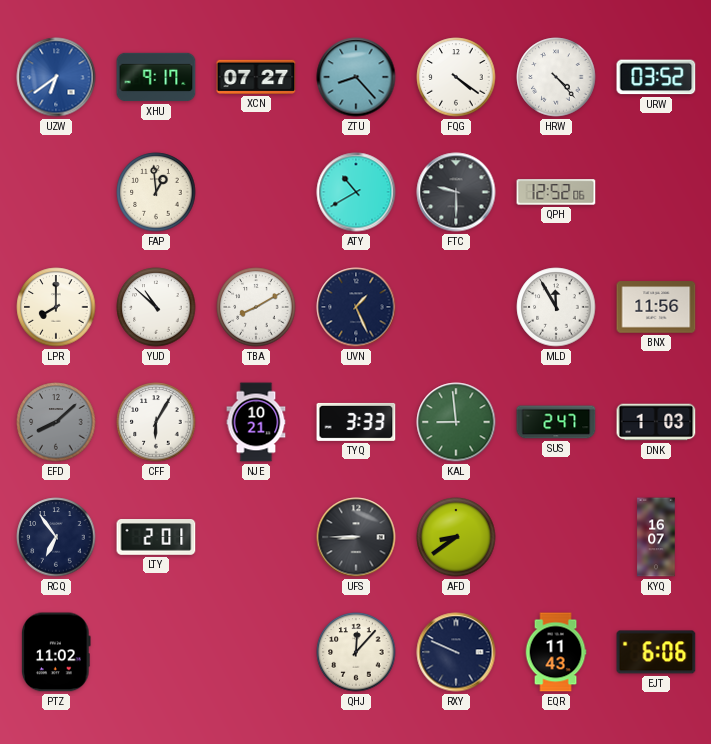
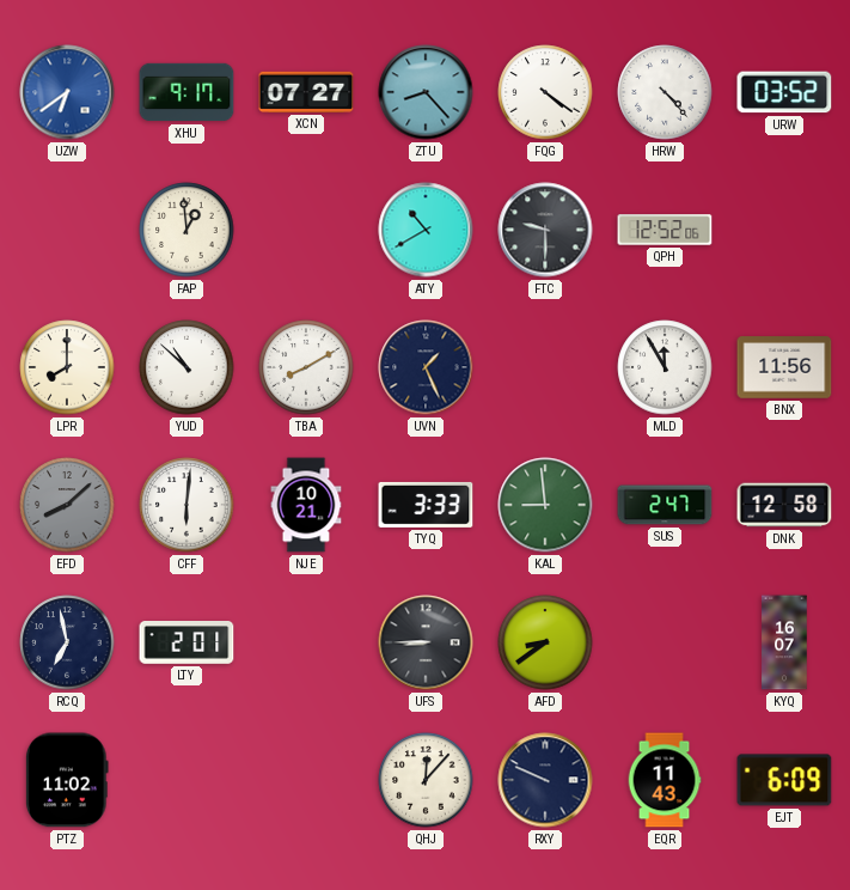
CFF: 6:05 -> 6:01
DNK: 1:03 -> 12:58
RCQ: 6:54 -> 6:58
EJT: 6:06 -> 6:09
